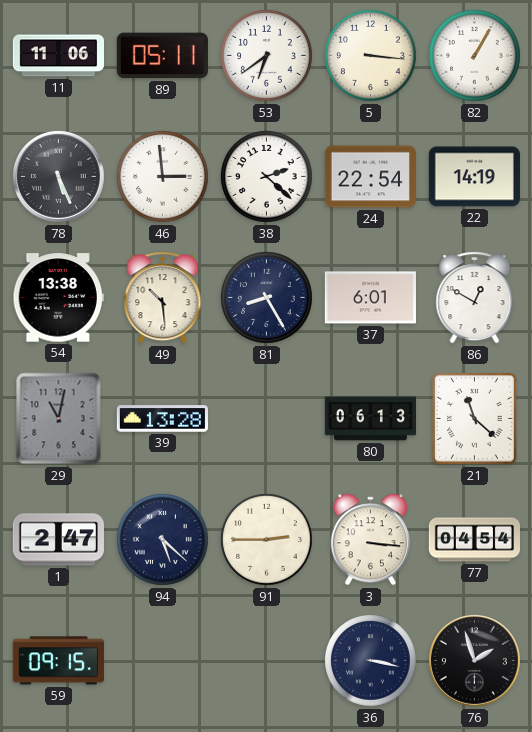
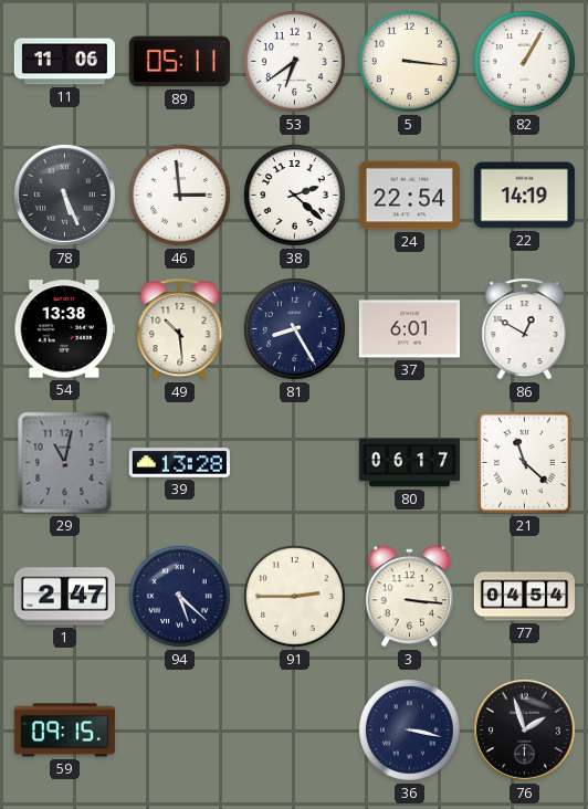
80: 06:13 -> 06:17
